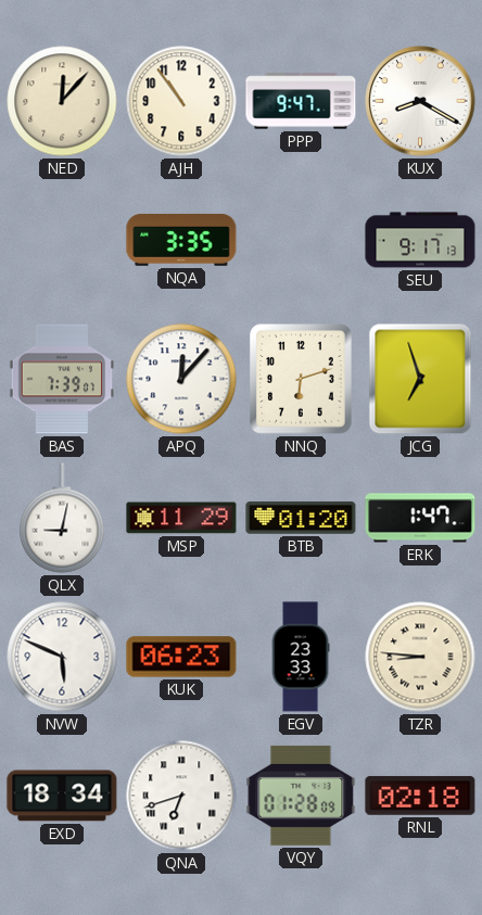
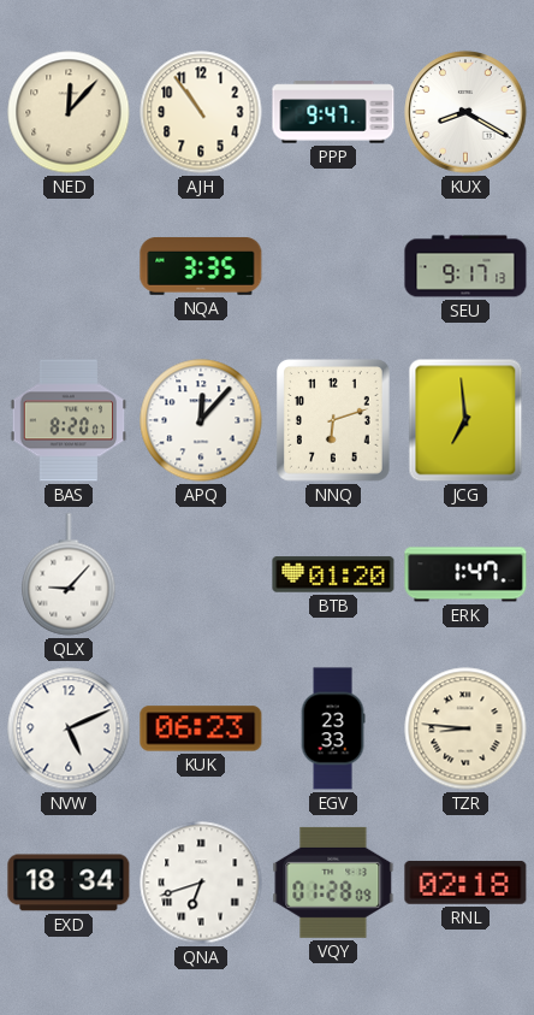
BAS: 7:39 -> 8:20
JCG: 6:57 -> 6:59
QLX: 9:02 -> 9:07
MSP: 11:29 -> none
NVW: 5:49 -> 5:11
